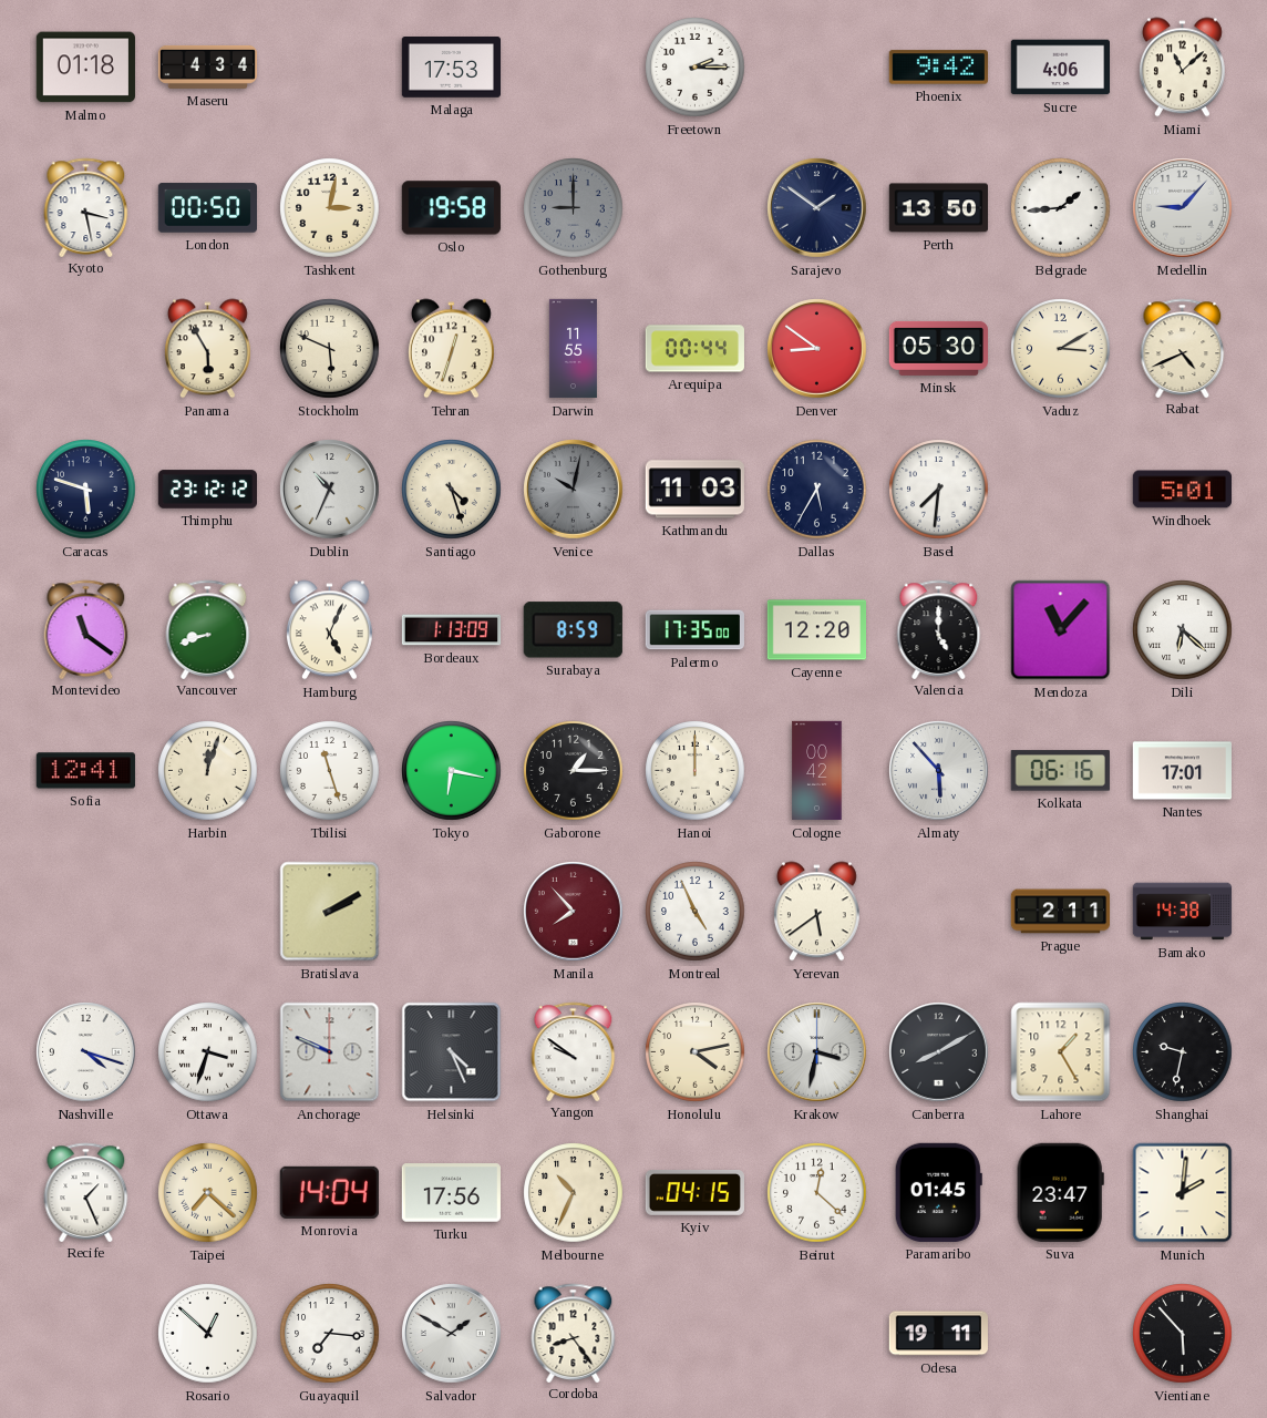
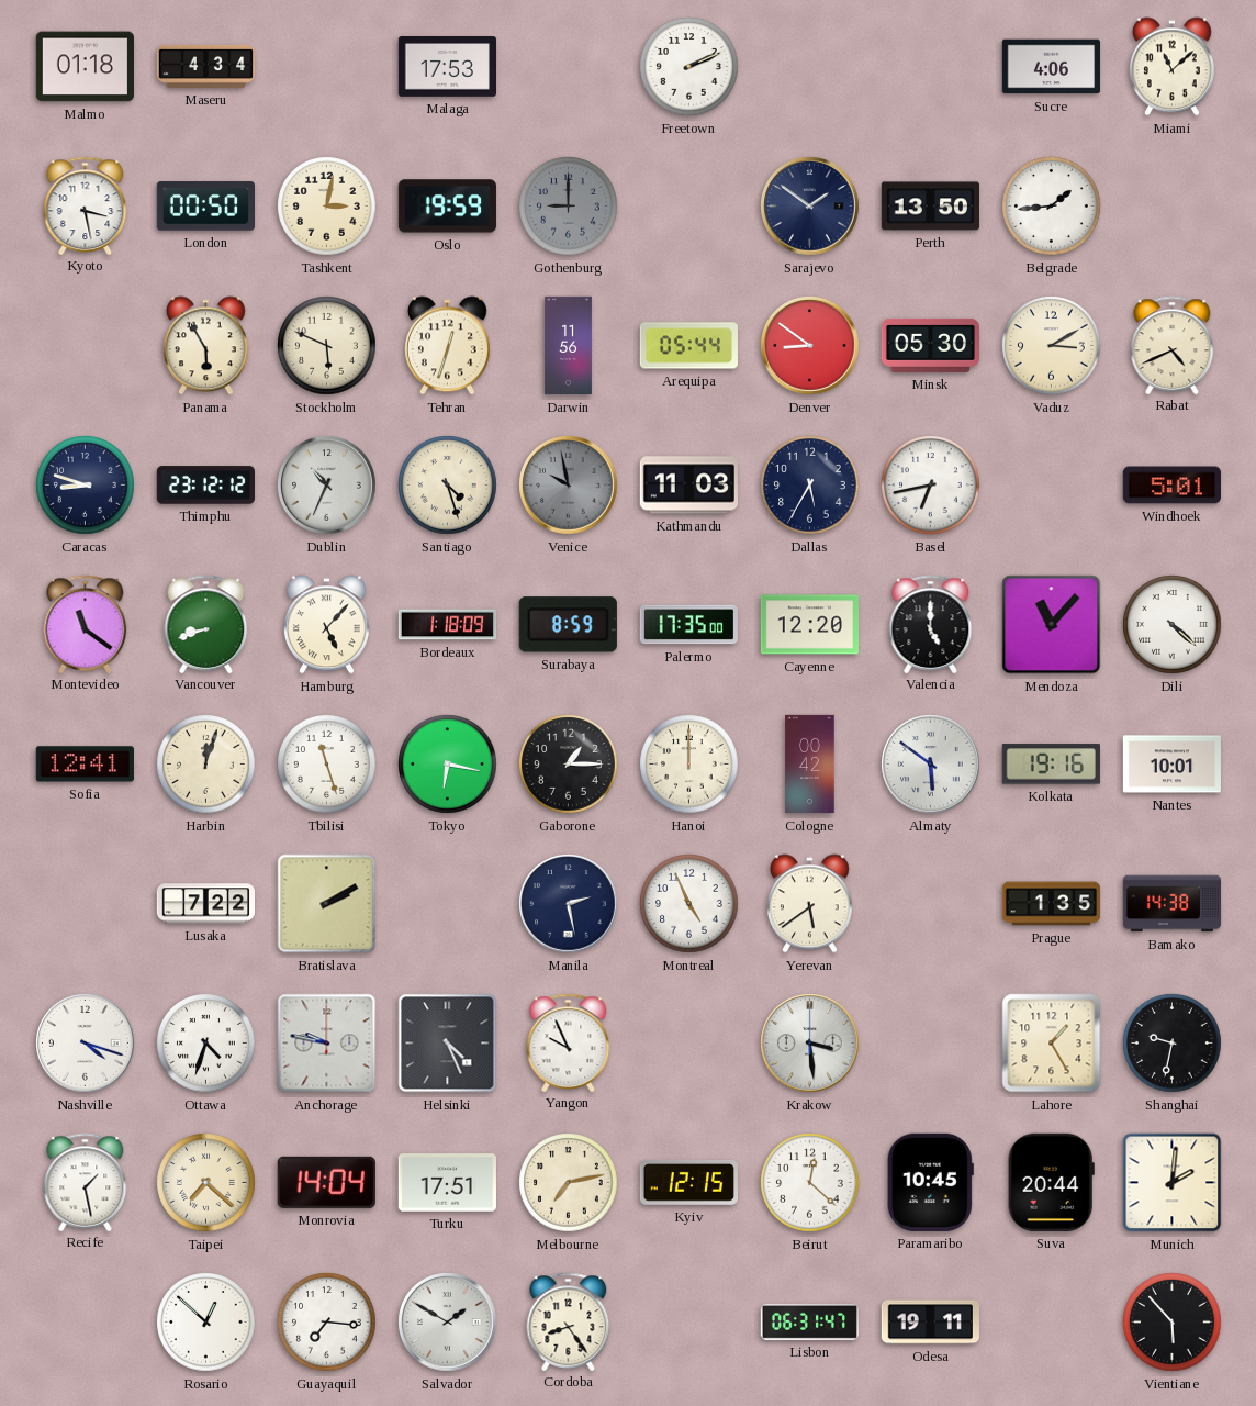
Freetown: 2:15 -> 2:11
Phoenix: 9:42 -> none
Oslo: 19:58 -> 19:59
Medellin: 9:07 -> none
Darwin: 11:55 -> 11:56
Arequipa: 00:44 -> 05:44
Caracas: 5:48 -> 8:48
Venice: 10:02 -> 9:58
Basel: 7:31 -> 6:43
Hamburg: 5:04 -> 5:07
Bordeaux: 1:13 -> 1:18
Dili: 6:22 -> 4:22
Almaty: 5:53 -> 5:51
Kolkata: 06:16 -> 19:16
Nantes: 17:01 -> 10:01
Lusaka: none -> 7:22
Manila: 7:53 -> 2:28
Manila dial: burgundy -> navy
Prague: 2:11 -> 1:35
Ottawa: 3:33 -> 4:33
Anchorage: 9:49 -> 9:47
Yangon: 9:51 -> 9:56
Honolulu: 4:13 -> none
Krakow: 3:32 -> 3:29
Canberra: 8:10 -> none
Recife: 1:26 -> 1:28
Turku: 17:56 -> 17:51
Melbourne: 10:34 -> 7:13
Kyiv: 04:15 -> 12:15
Paramaribo: 01:45 -> 10:45
Suva: 23:47 -> 20:44
Lisbon: none -> 06:31
